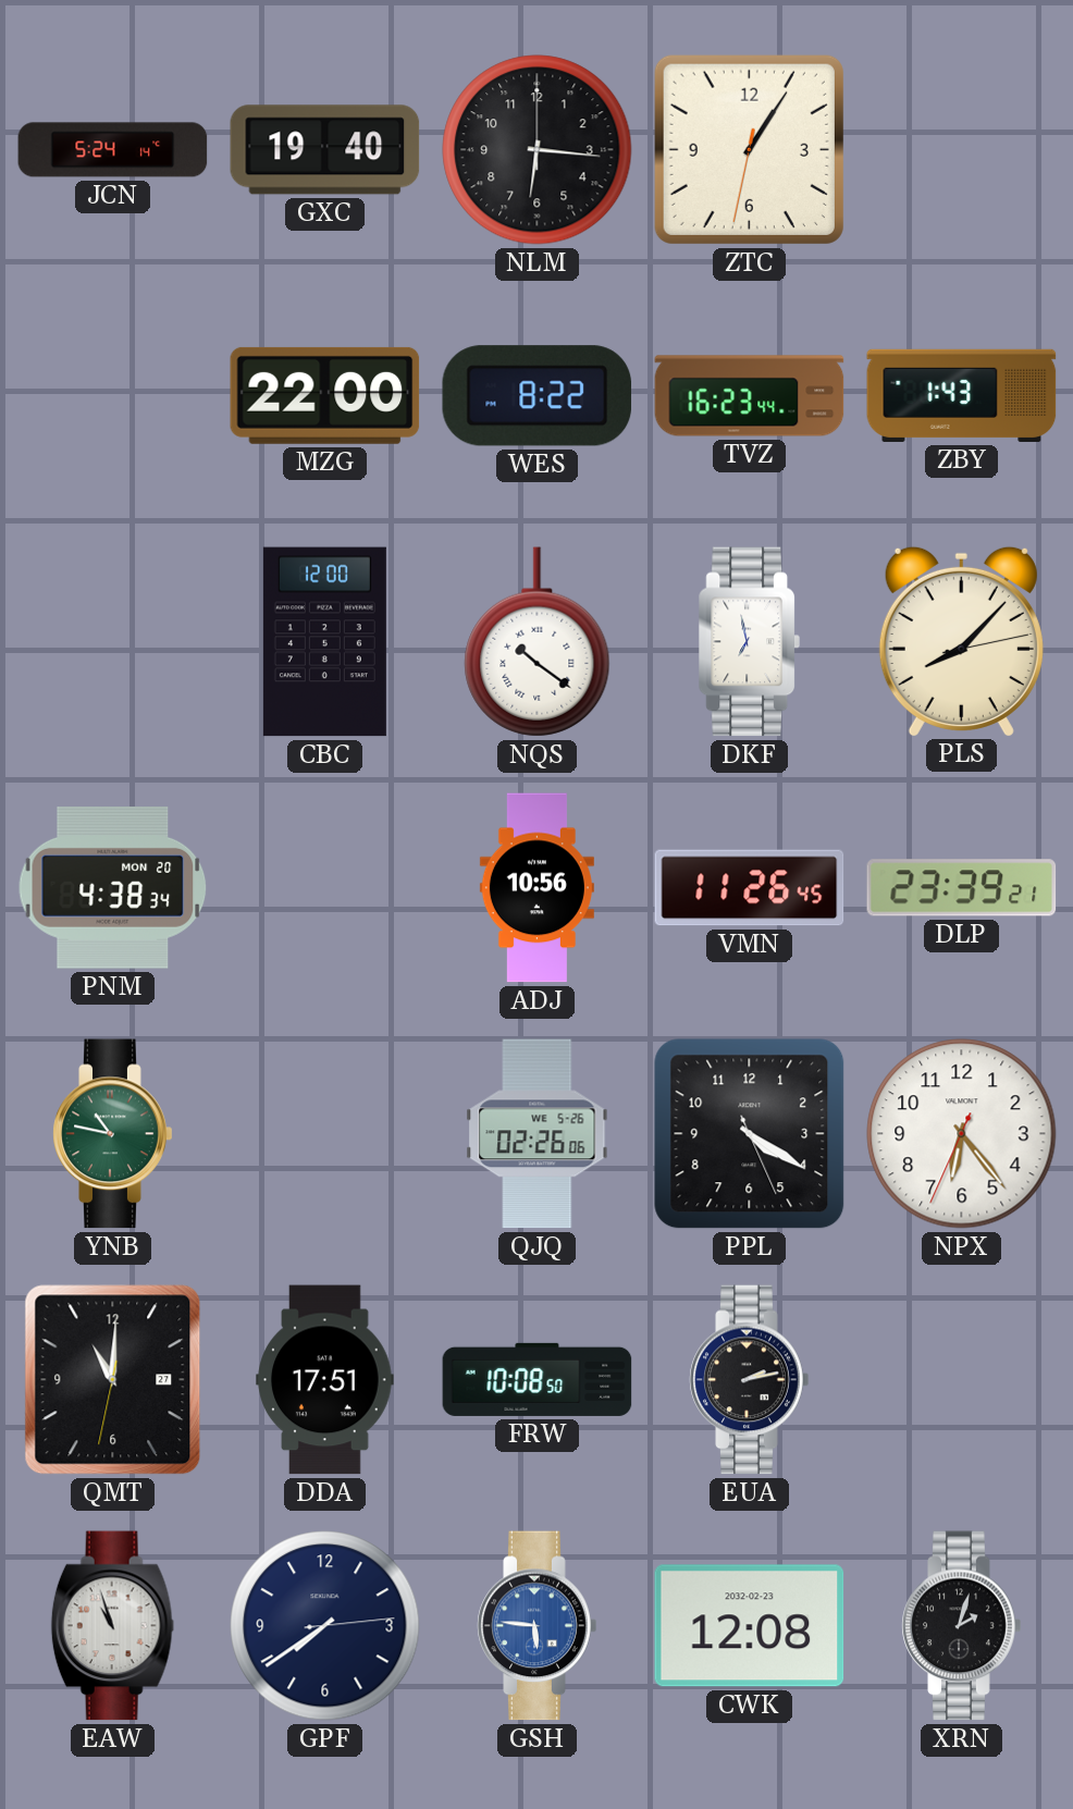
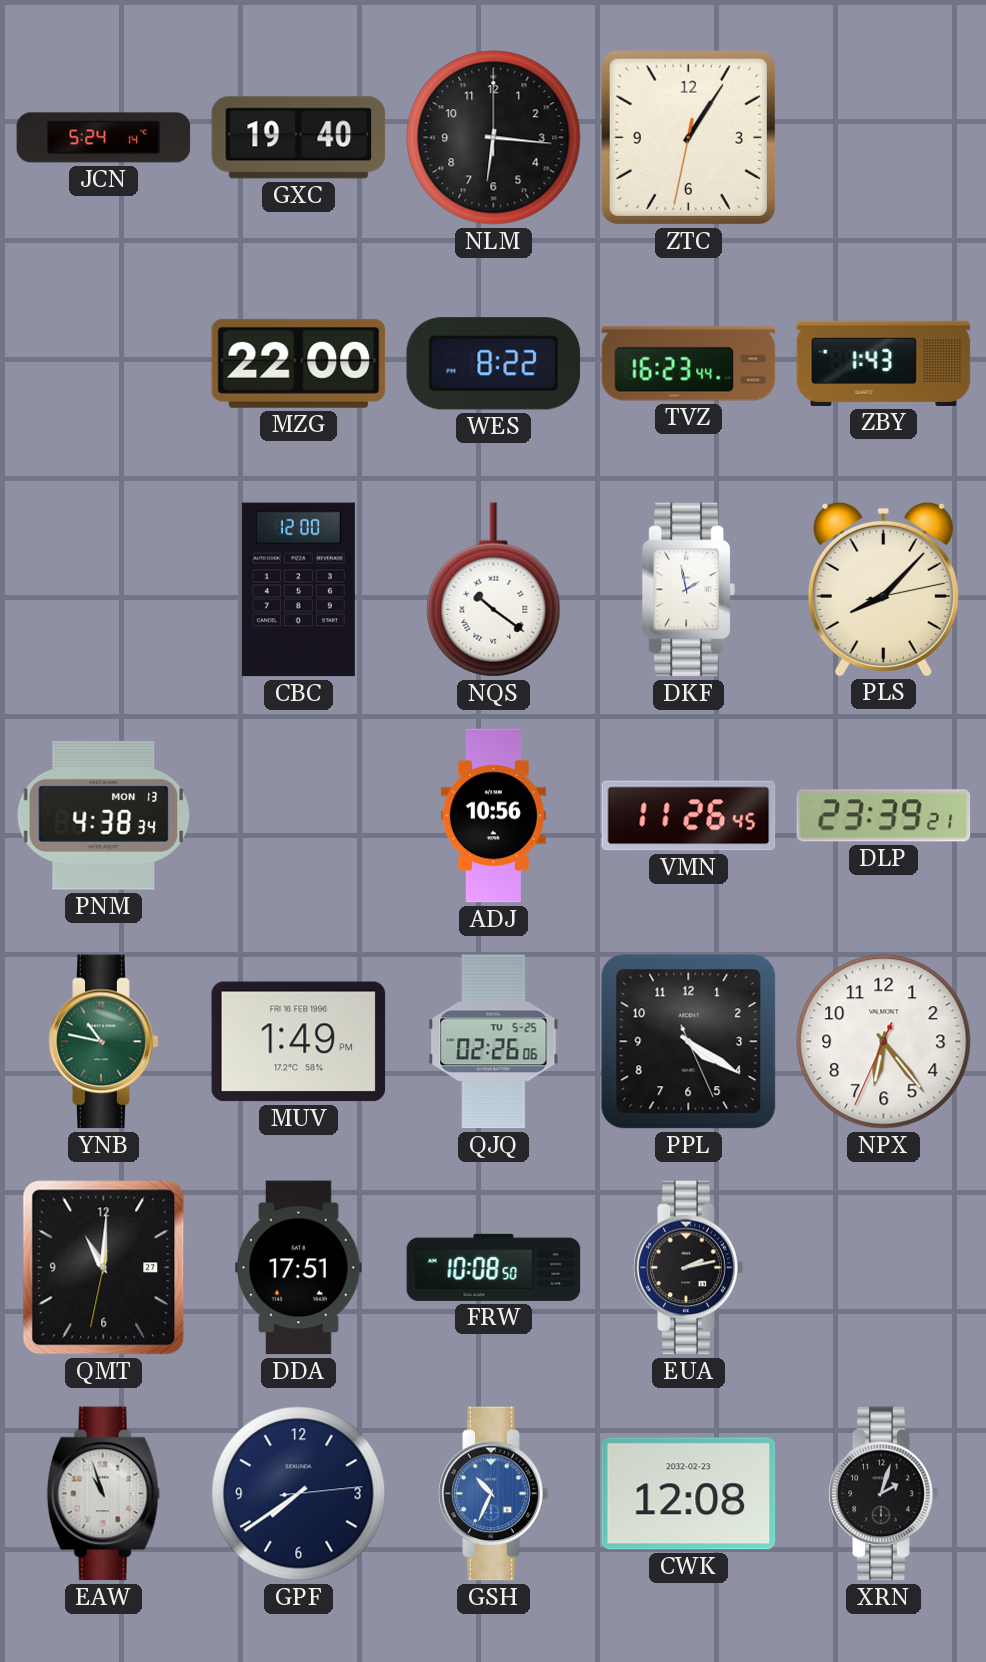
DKF: 6:58 -> 1:58
PNM date: MON 20 -> MON 13
MUV: none -> 1:49
QJQ date: WE 5-26 -> TU 5-25
GSH: 5:46 -> 10:34
